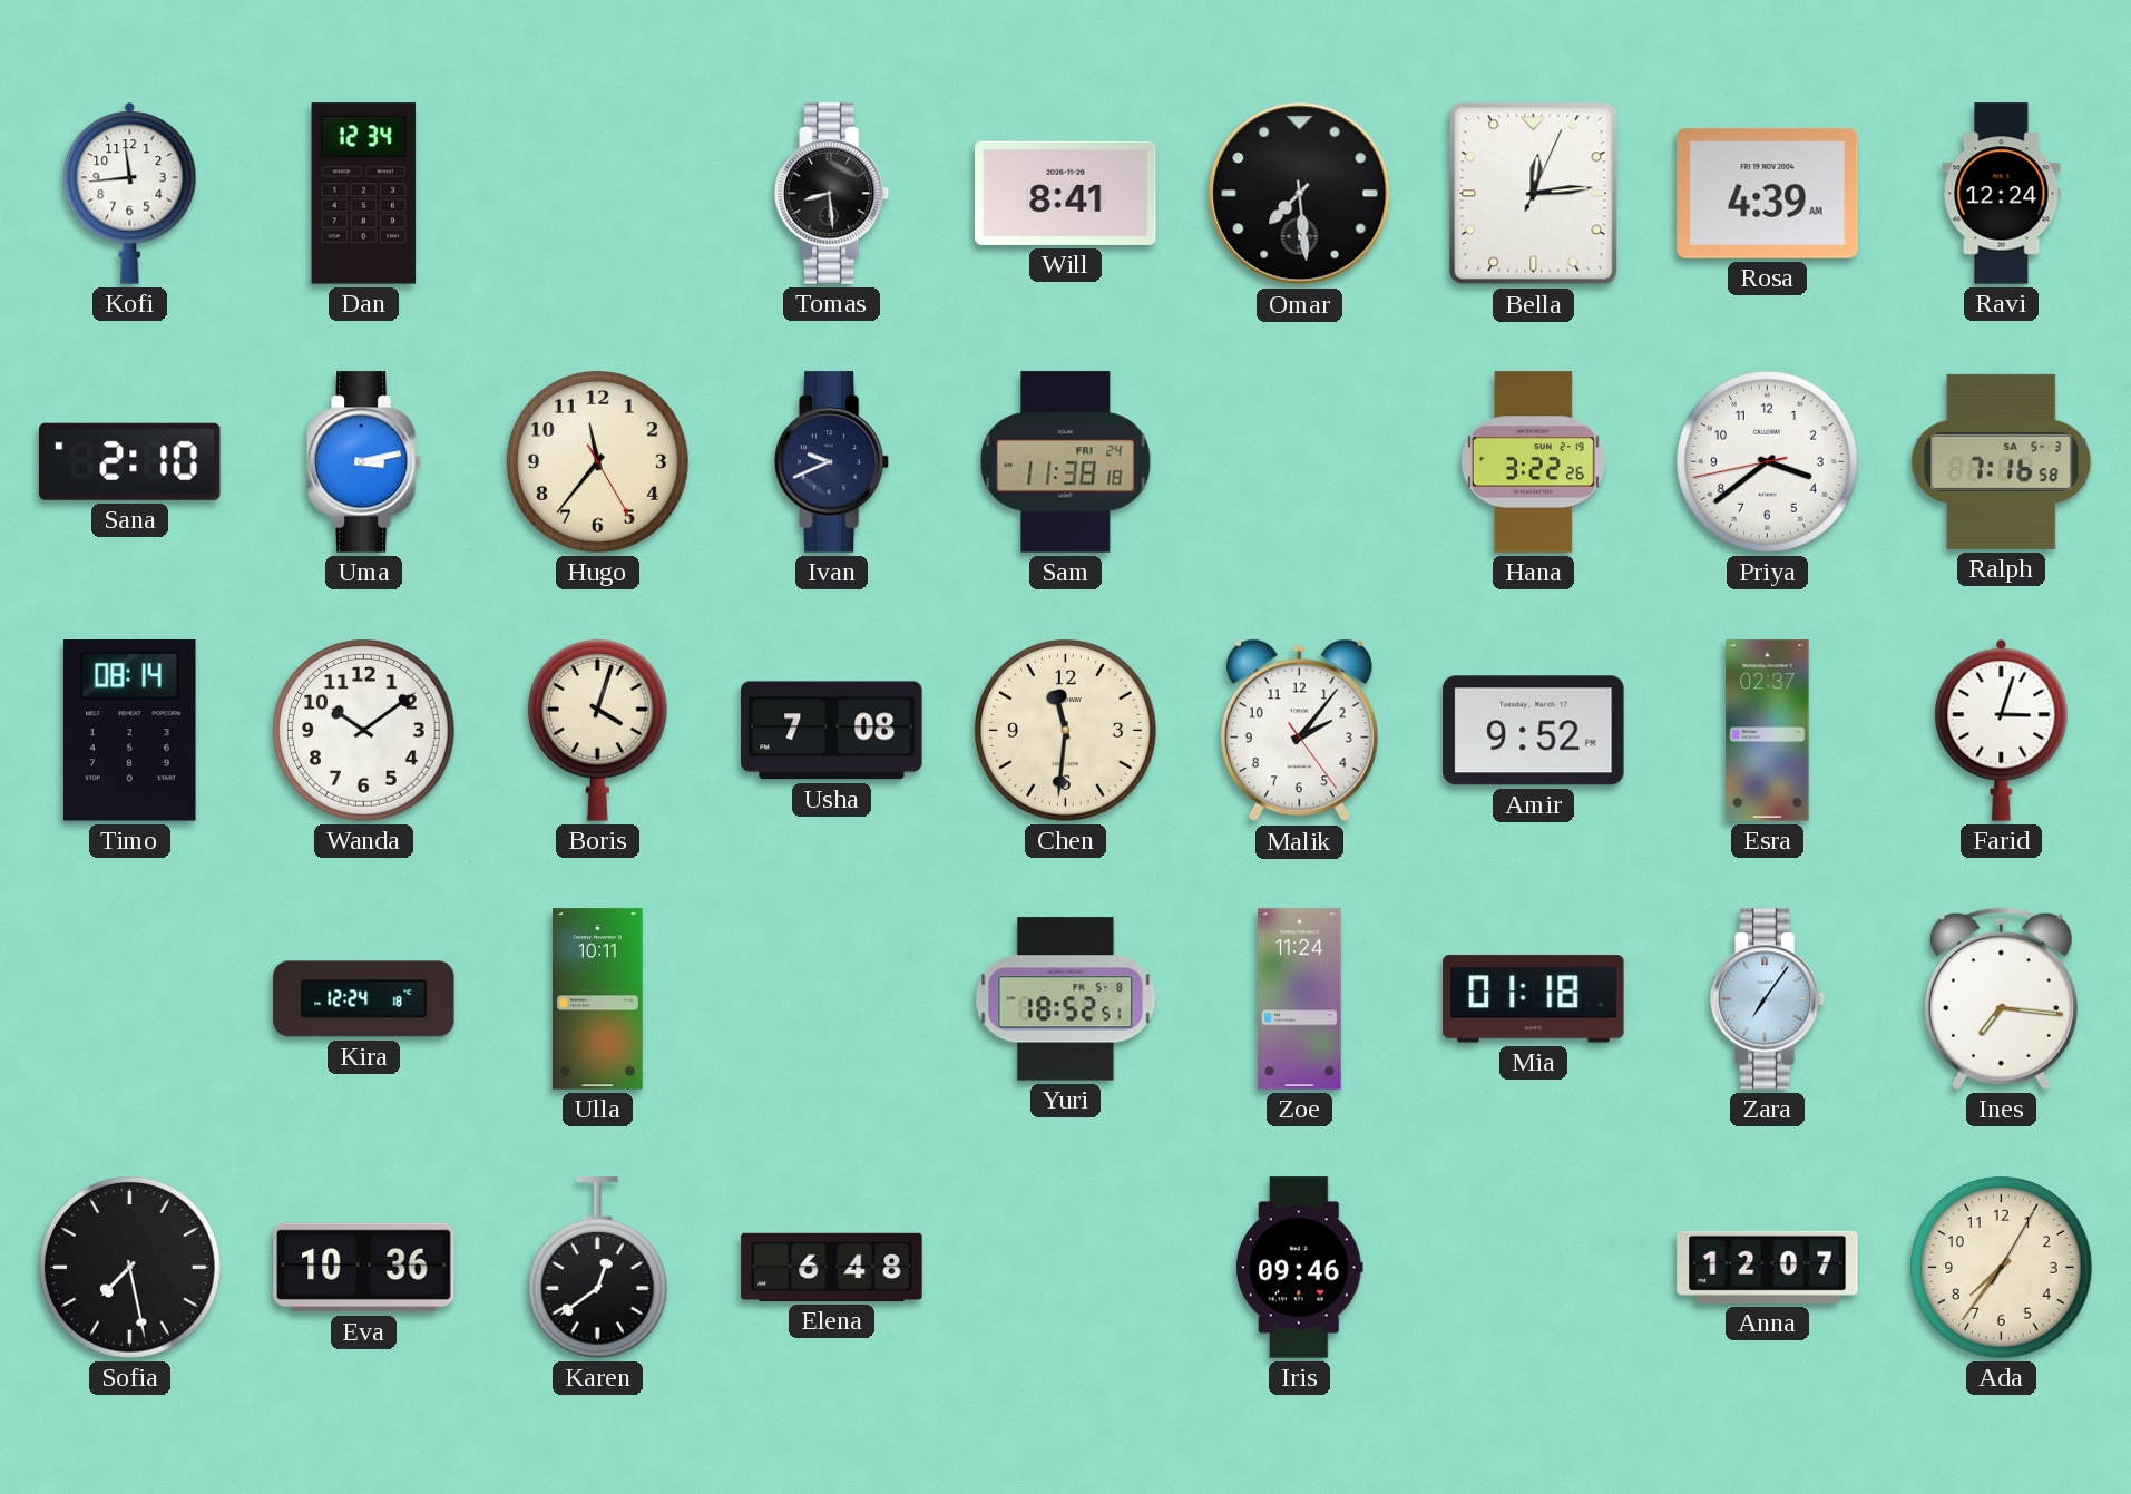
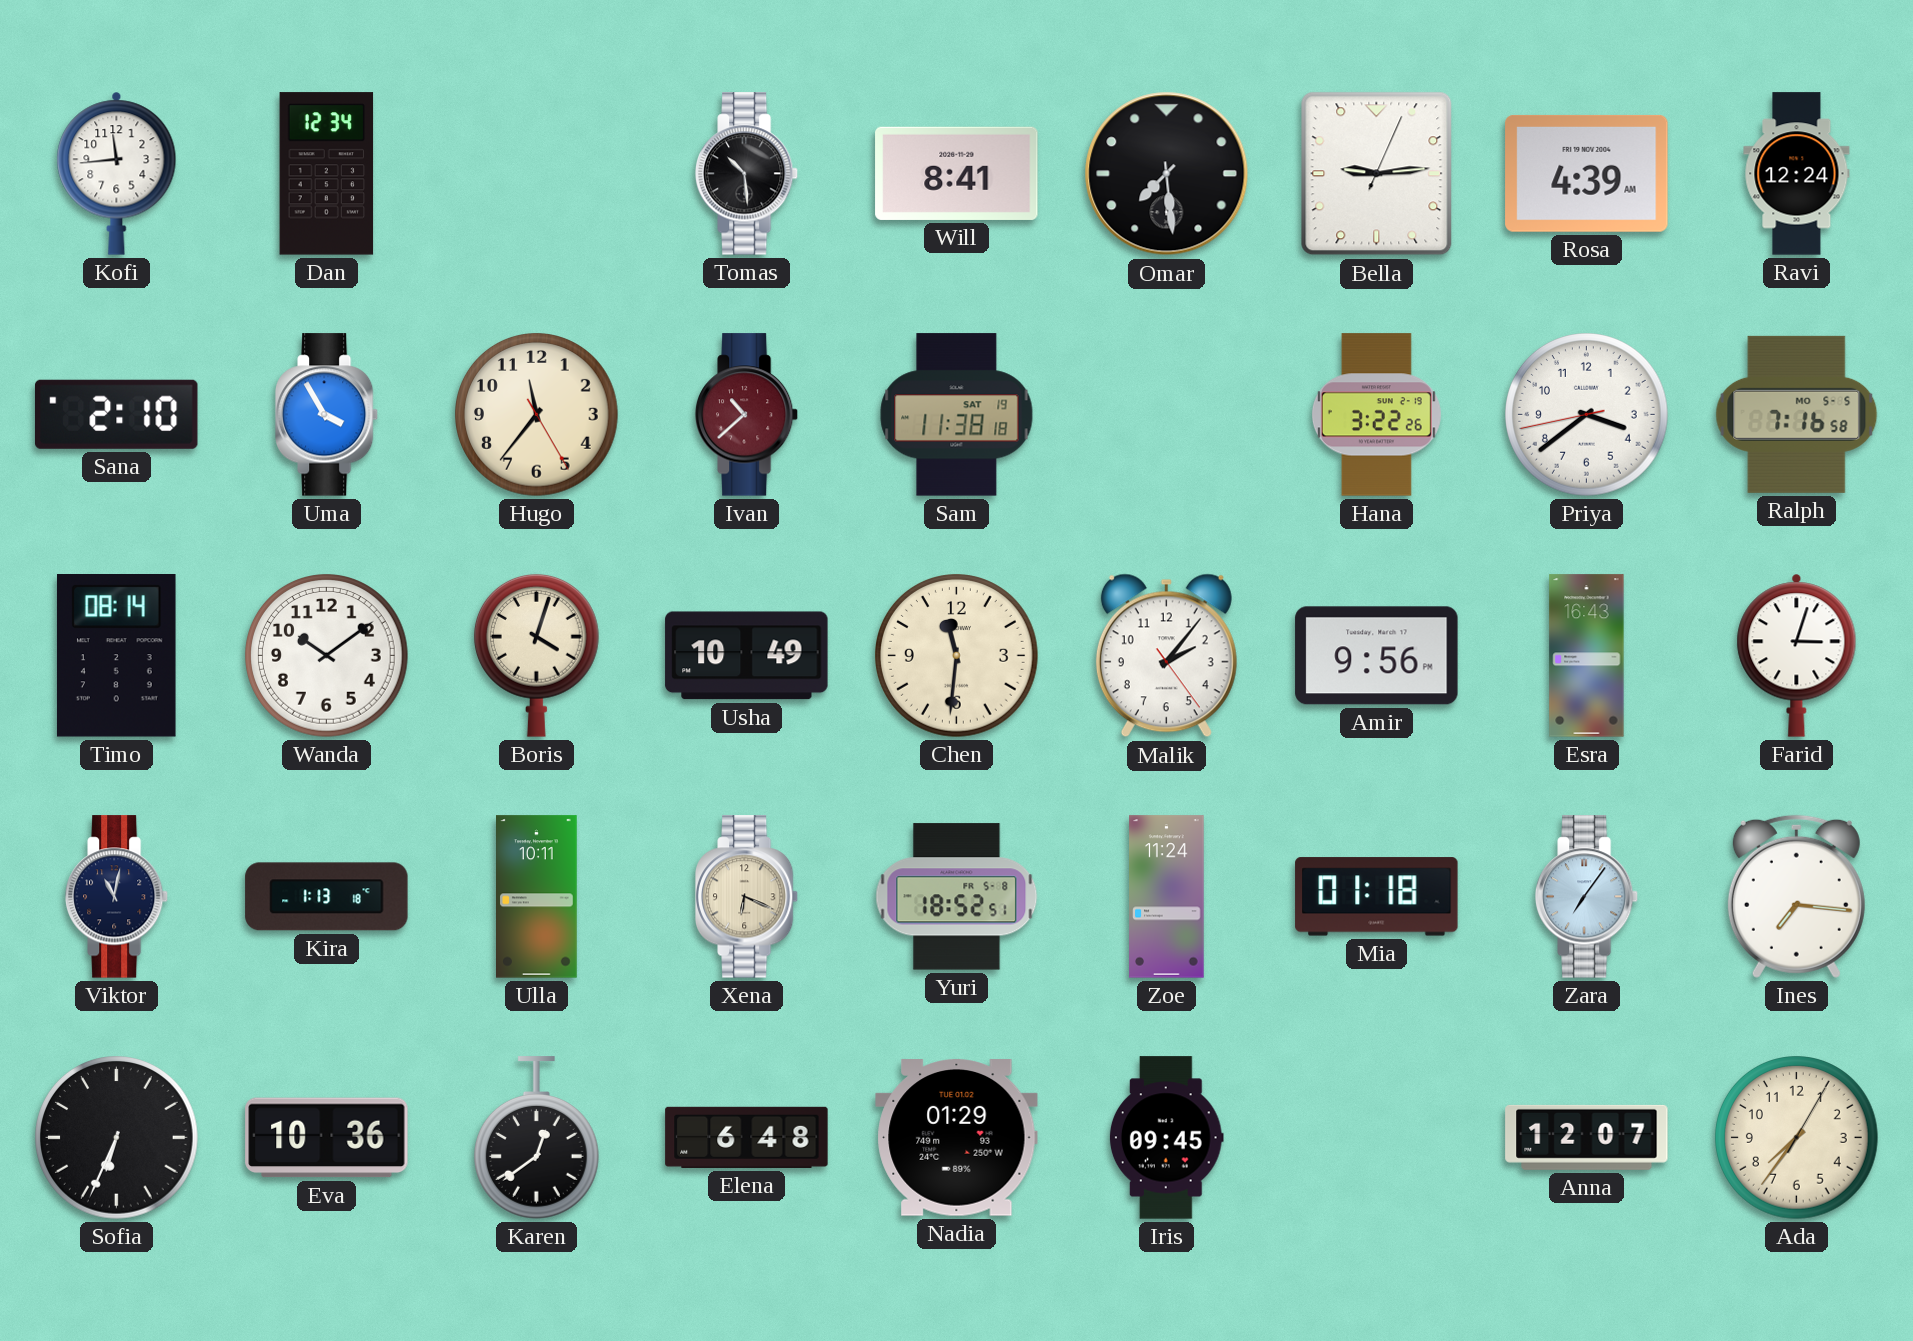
Tomas: 8:29 -> 10:29
Bella: 12:14 -> 9:14
Uma: 3:13 -> 3:55
Ivan: 9:41 -> 10:38
Ivan dial: navy -> burgundy
Sam date: FRI 24 -> SAT 19
Ralph date: SA 5-3 -> MO 5-5
Usha: 7:08 -> 10:49
Amir: 9:52 -> 9:56
Esra: 02:37 -> 16:43
Viktor: none -> 11:02
Kira: 12:24 -> 1:13
Xena: none -> 6:19
Sofia: 7:28 -> 6:34
Nadia: none -> 01:29
Iris: 09:46 -> 09:45
